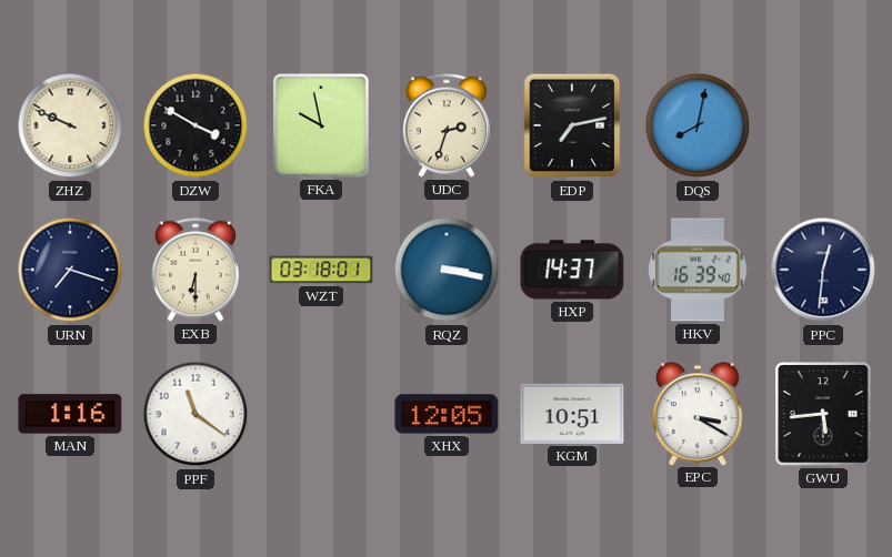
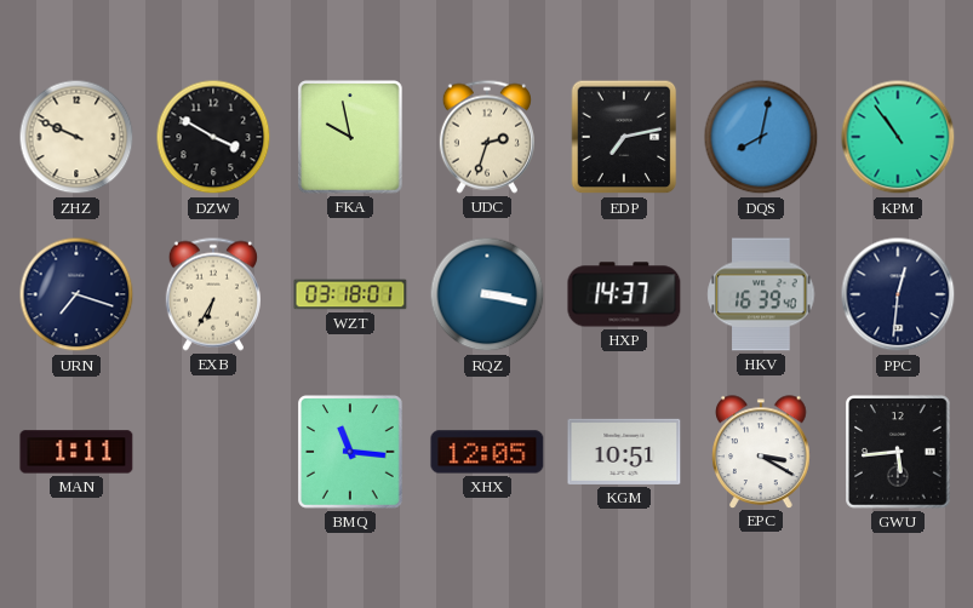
KPM: none -> 10:54
EXB: 6:30 -> 6:35
MAN: 1:16 -> 1:11
PPF: 11:21 -> none
BMQ: none -> 11:16
